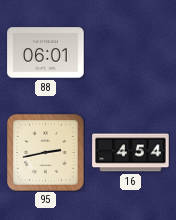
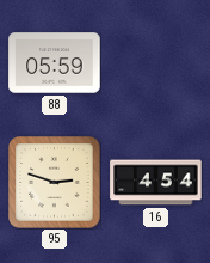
88: 06:01 -> 05:59
95: 2:43 -> 2:48
